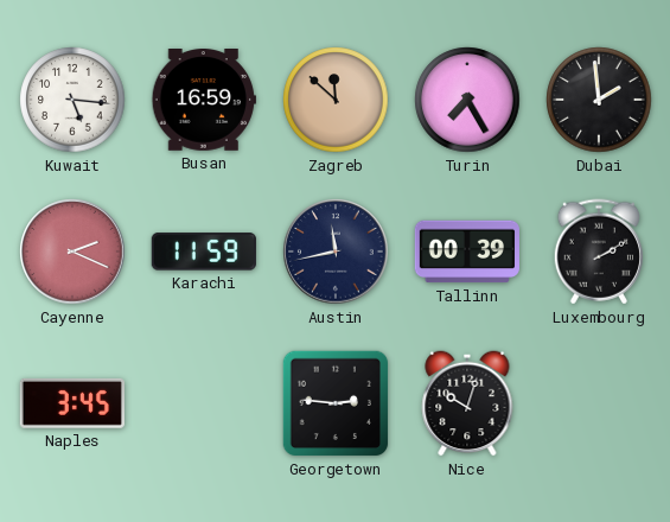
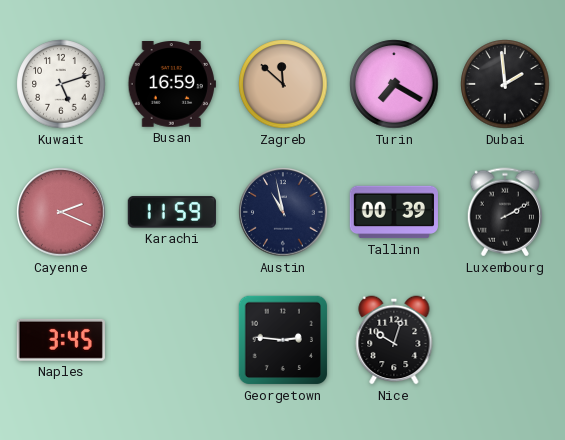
Kuwait: 5:16 -> 5:12
Turin: 7:25 -> 7:20
Austin: 11:43 -> 10:58
